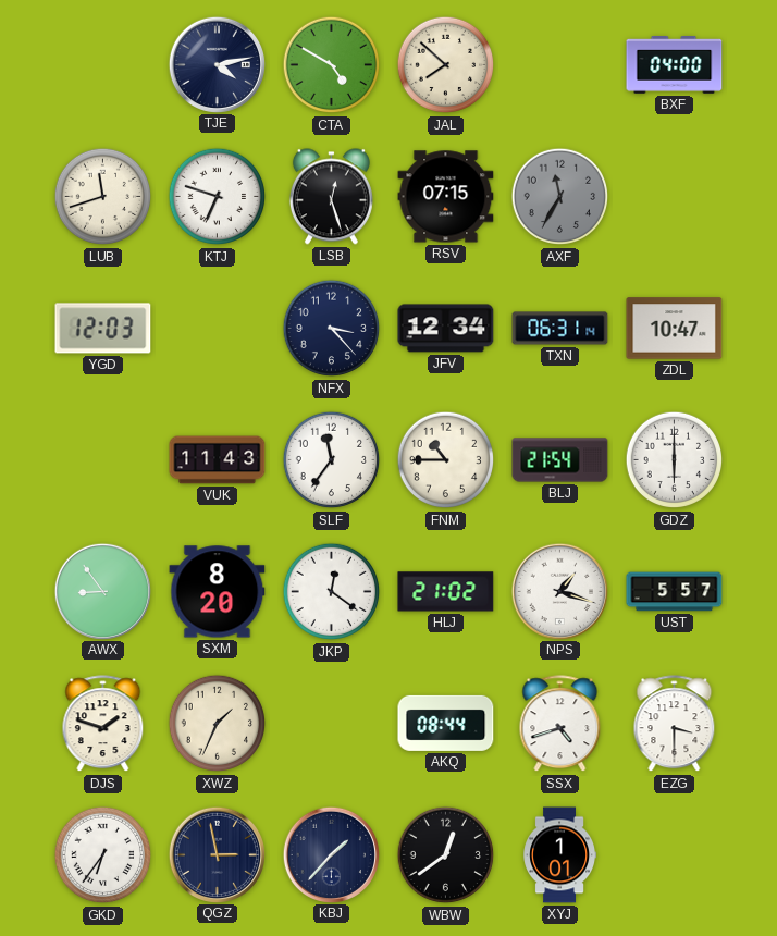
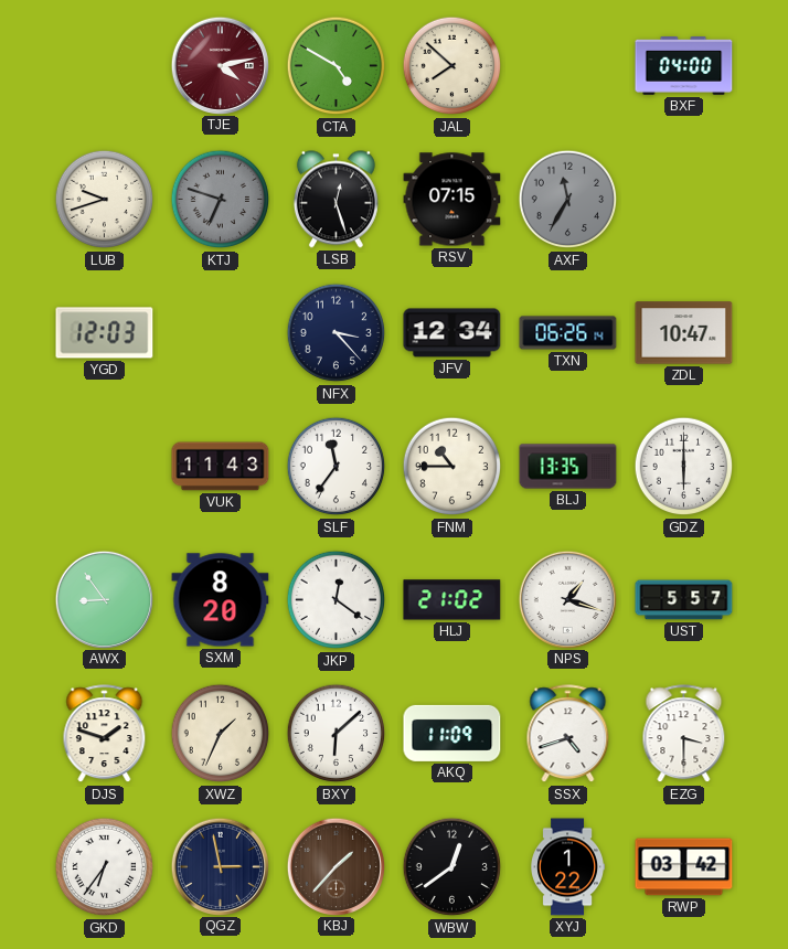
TJE dial: navy -> burgundy
LUB: 11:42 -> 9:42
KTJ dial: white -> grey
TXN: 06:31 -> 06:26
BLJ: 21:54 -> 13:35
BXY: none -> 6:08
AKQ: 08:44 -> 11:09
KBJ dial: navy -> brown
XYJ: 1:01 -> 1:22
RWP: none -> 03:42
